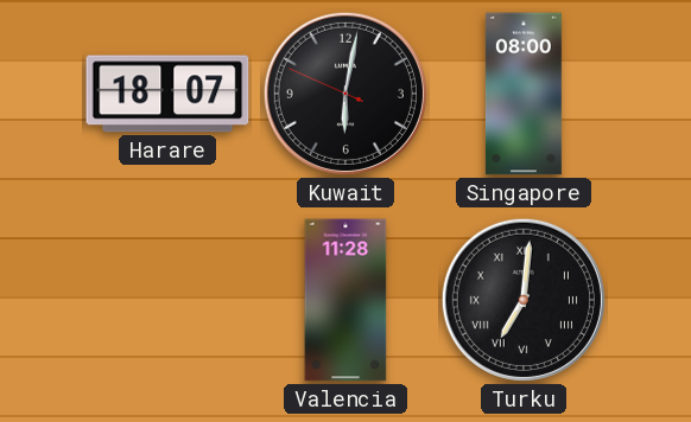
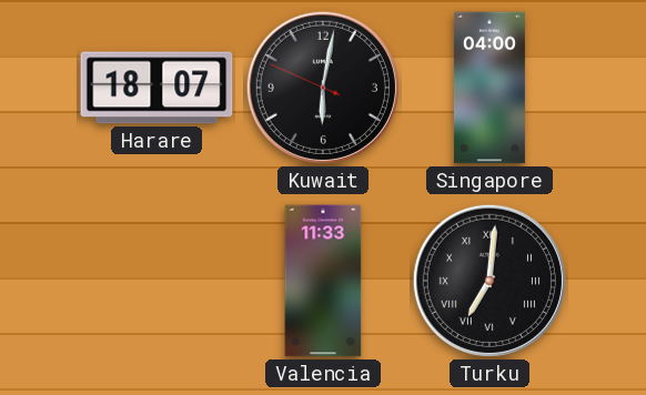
Singapore: 08:00 -> 04:00
Valencia: 11:28 -> 11:33
